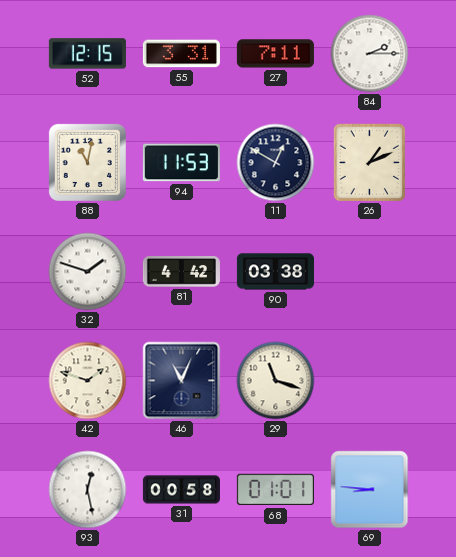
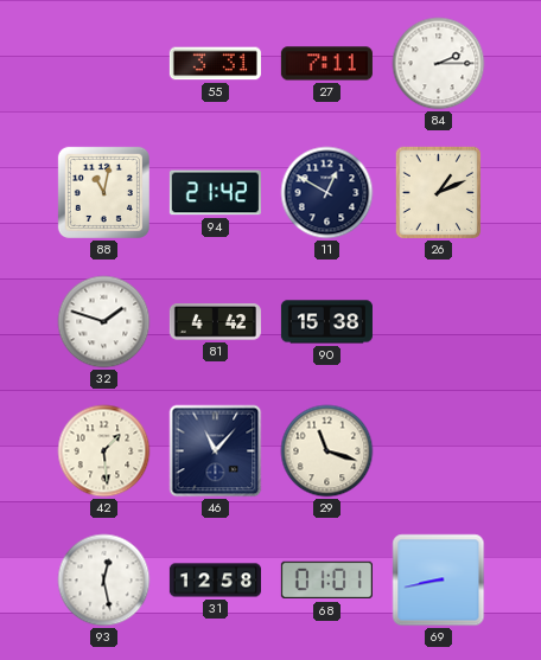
52: 12:15 -> none
94: 11:53 -> 21:42
90: 03:38 -> 15:38
42: 1:48 -> 1:29
46: 11:04 -> 11:07
31: 00:58 -> 12:58
69: 8:46 -> 8:43
